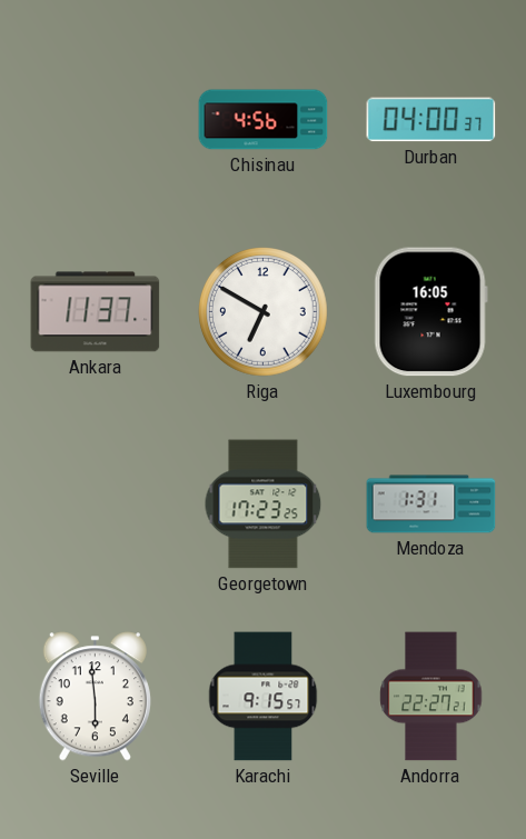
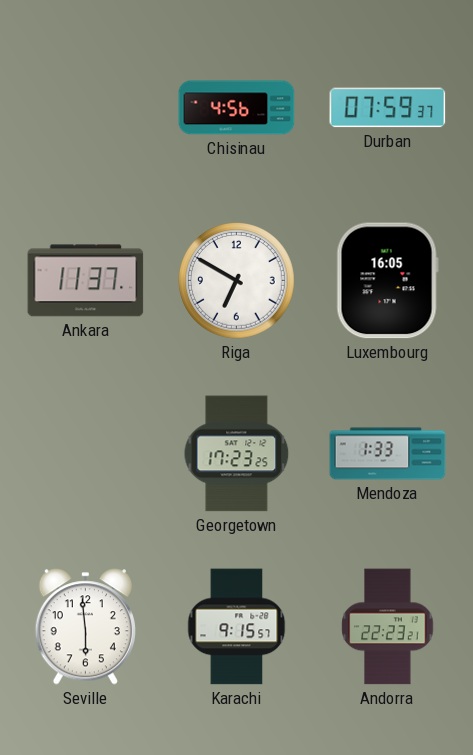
Durban: 04:00 -> 07:59
Mendoza: 1:31 -> 1:33
Andorra: 22:27 -> 22:23
